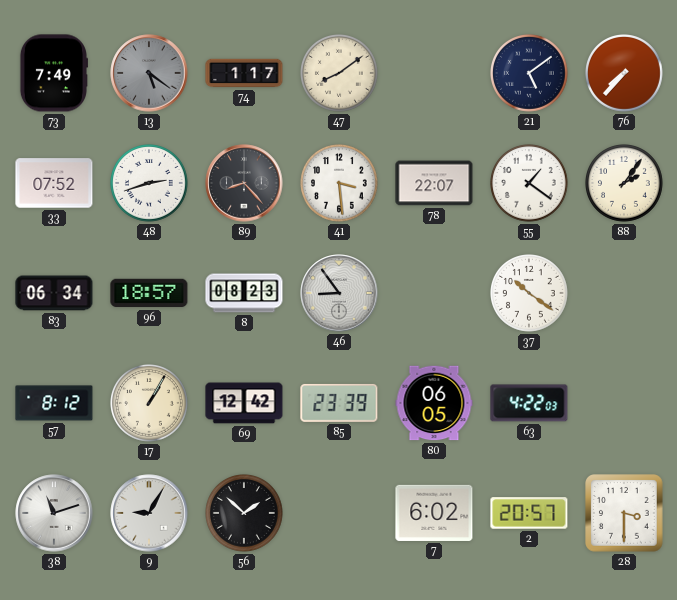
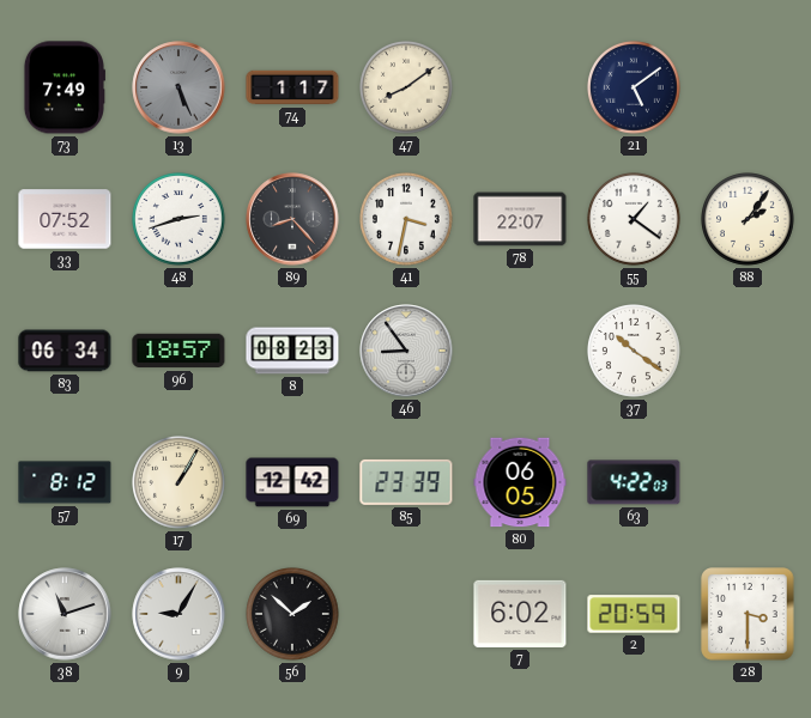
13: 5:21 -> 5:26
76: 7:37 -> none
41: 3:29 -> 3:32
2: 20:57 -> 20:59
